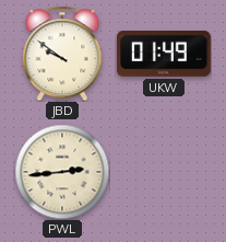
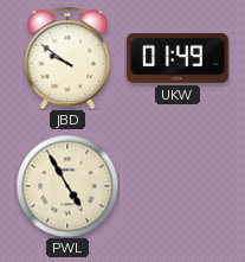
PWL: 2:44 -> 4:55
